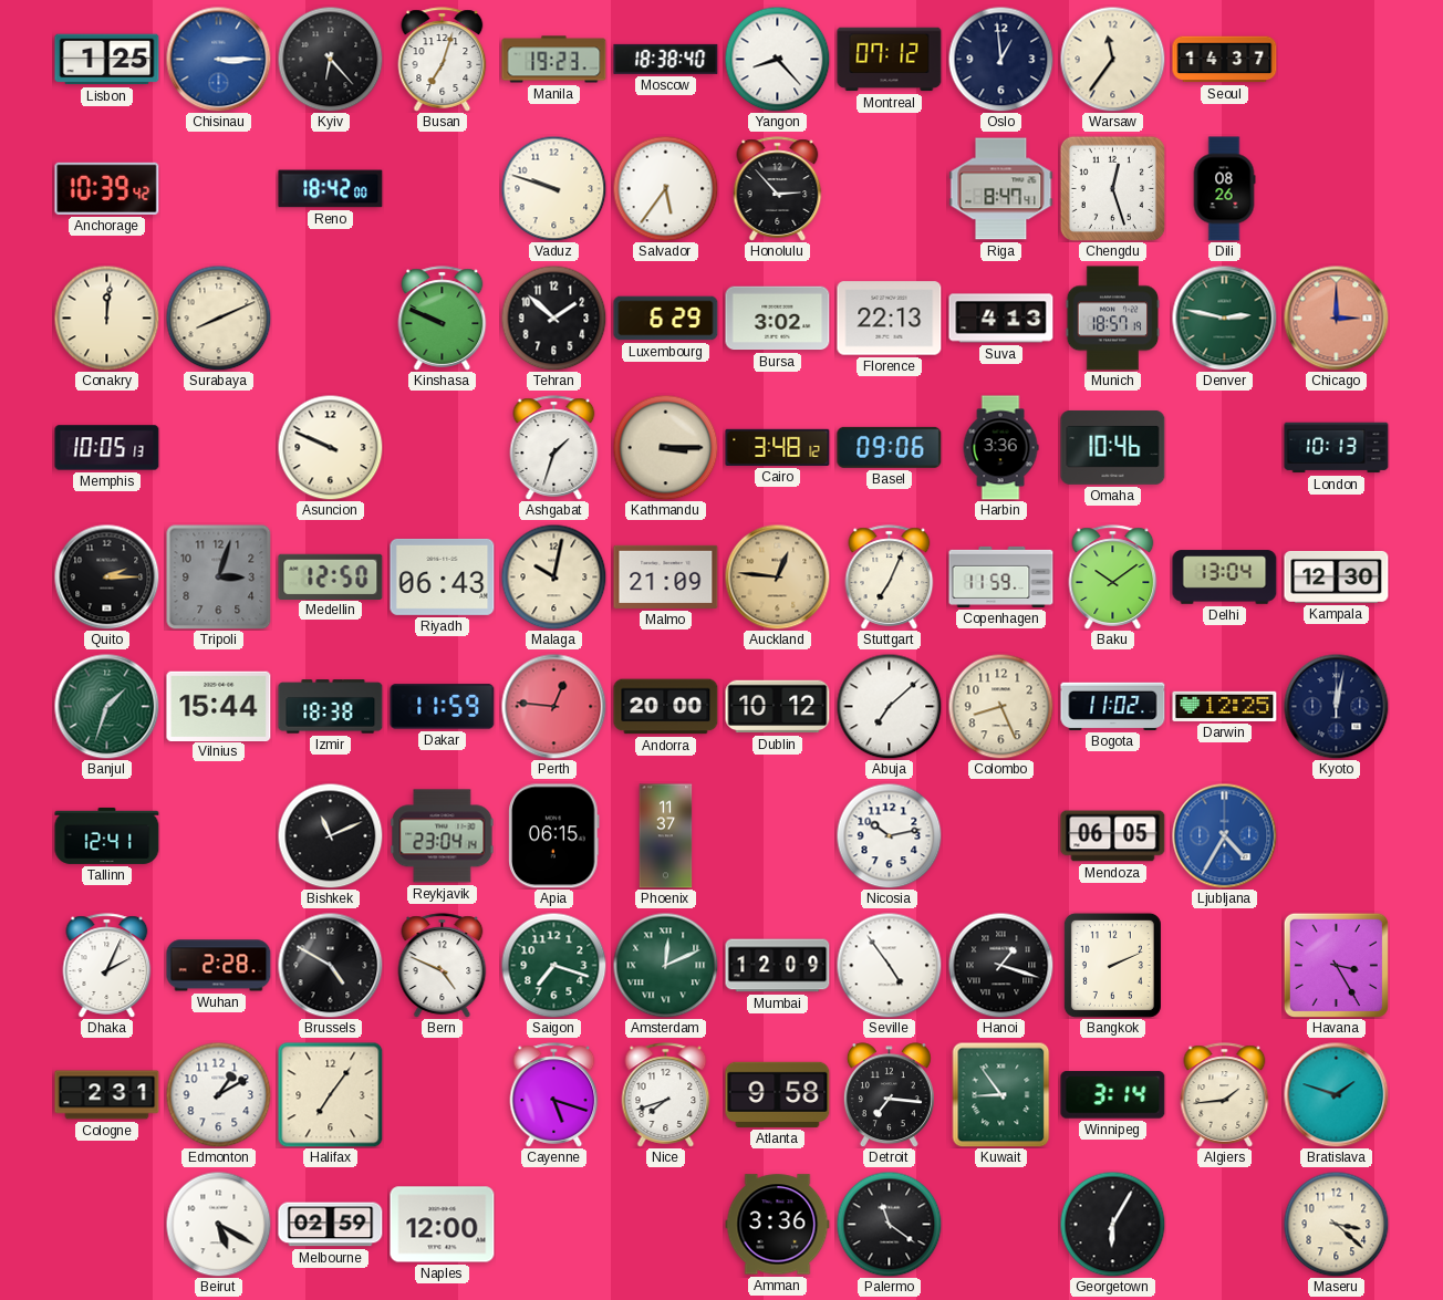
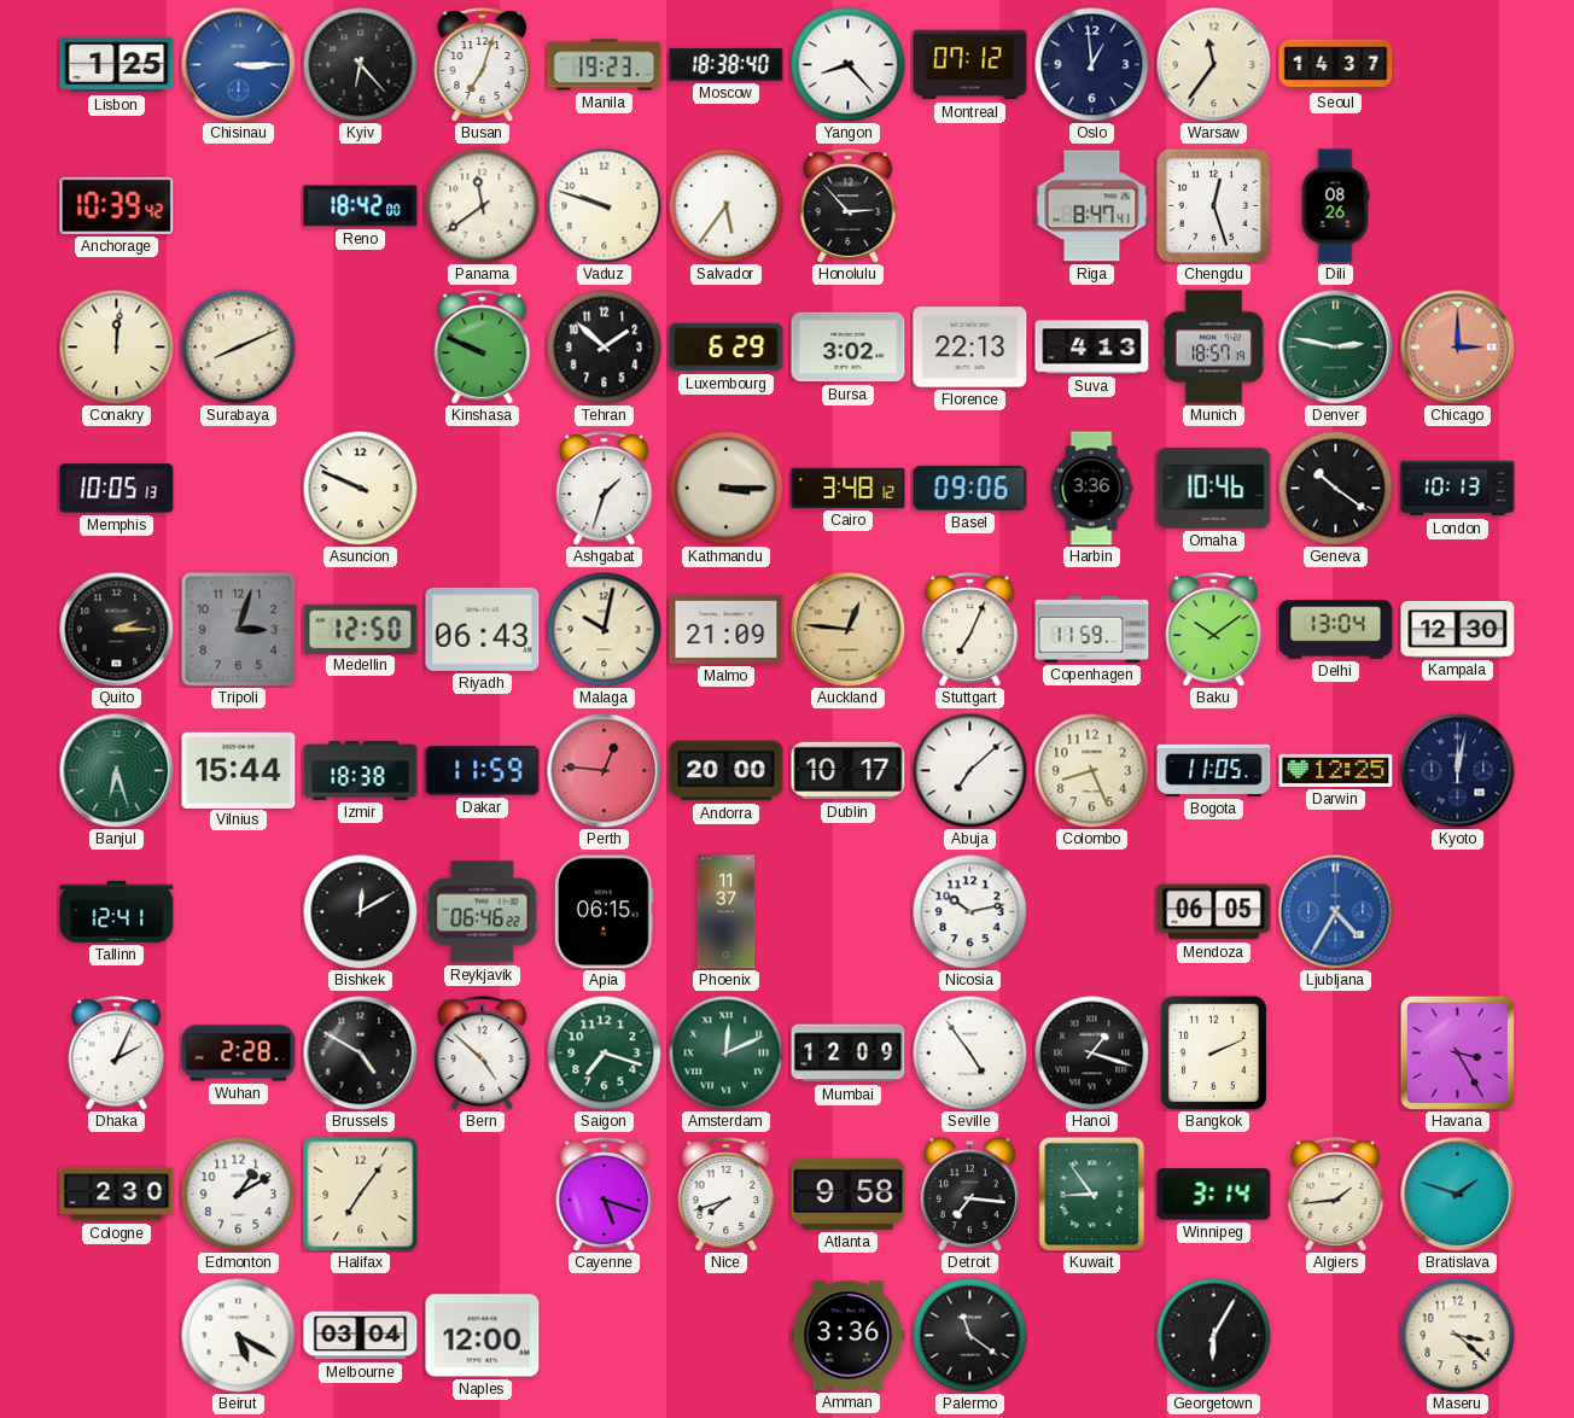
Panama: none -> 11:39
Geneva: none -> 10:21
Banjul: 1:33 -> 6:27
Dublin: 10:12 -> 10:17
Bogota: 11:02 -> 11:05
Bishkek: 11:11 -> 12:10
Reykjavik: 23:04 -> 06:46
Bern: 4:49 -> 4:52
Cologne: 2:31 -> 2:30
Melbourne: 02:59 -> 03:04
